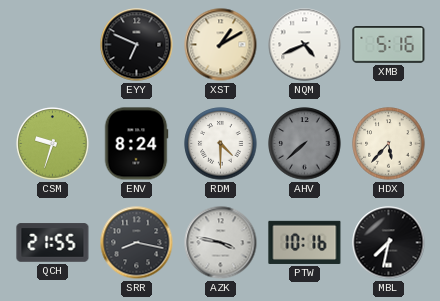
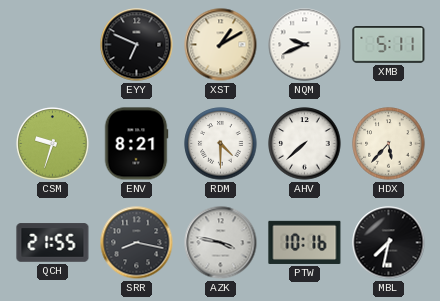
NQM: 4:41 -> 9:41
XMB: 5:16 -> 5:11
ENV: 8:24 -> 8:21
AHV dial: grey -> white
